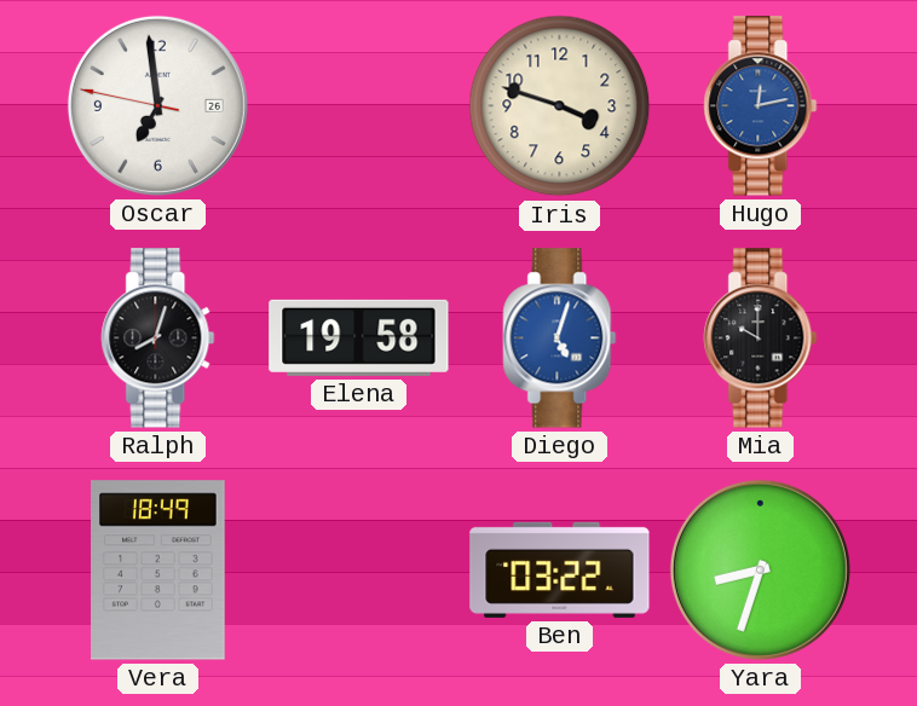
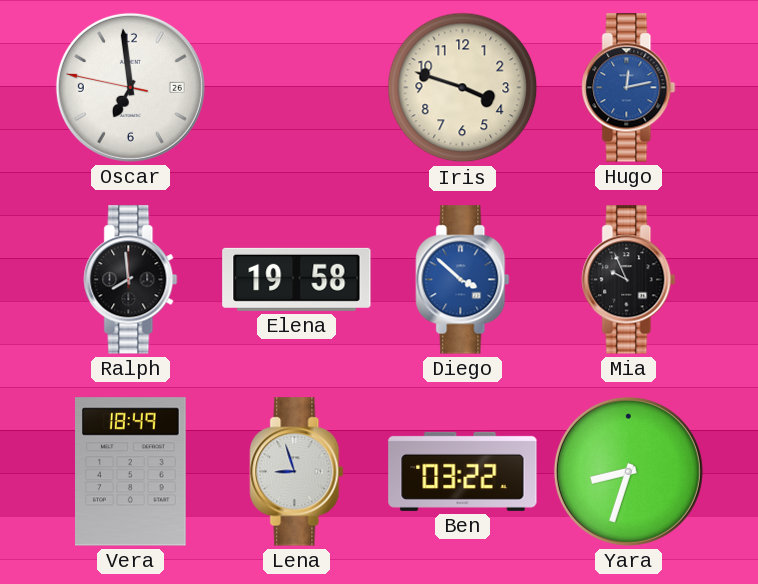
Ralph: 8:03 -> 7:59
Diego: 5:03 -> 3:52
Mia: 10:00 -> 9:56
Lena: none -> 8:57
